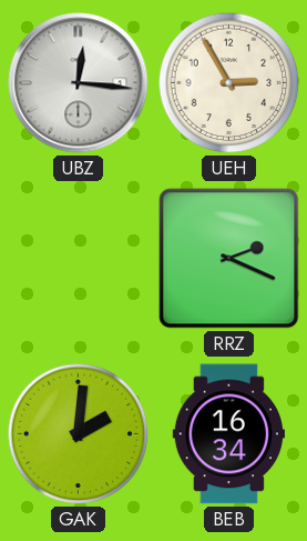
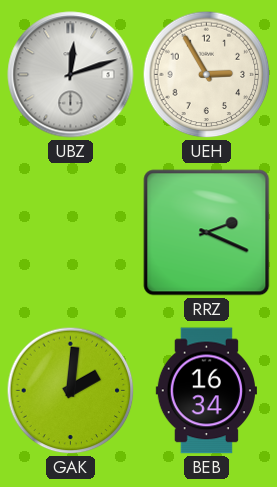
UBZ: 12:16 -> 12:12
